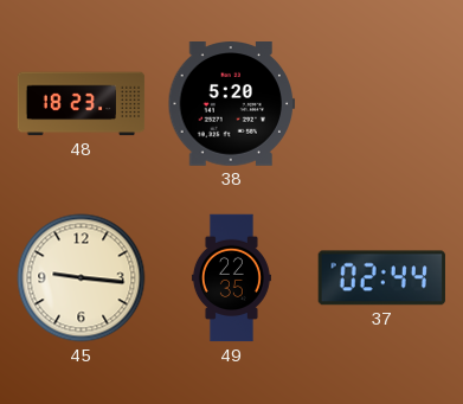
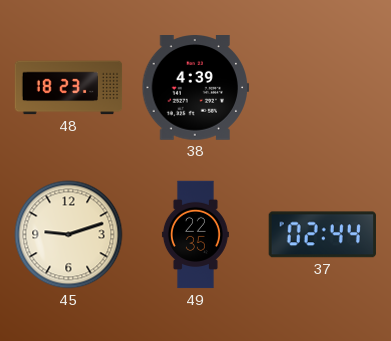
38: 5:20 -> 4:39
45: 9:16 -> 9:12
